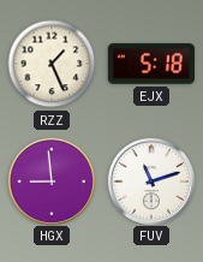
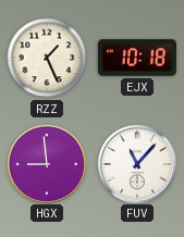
EJX: 5:18 -> 10:18
FUV: 11:12 -> 11:07
